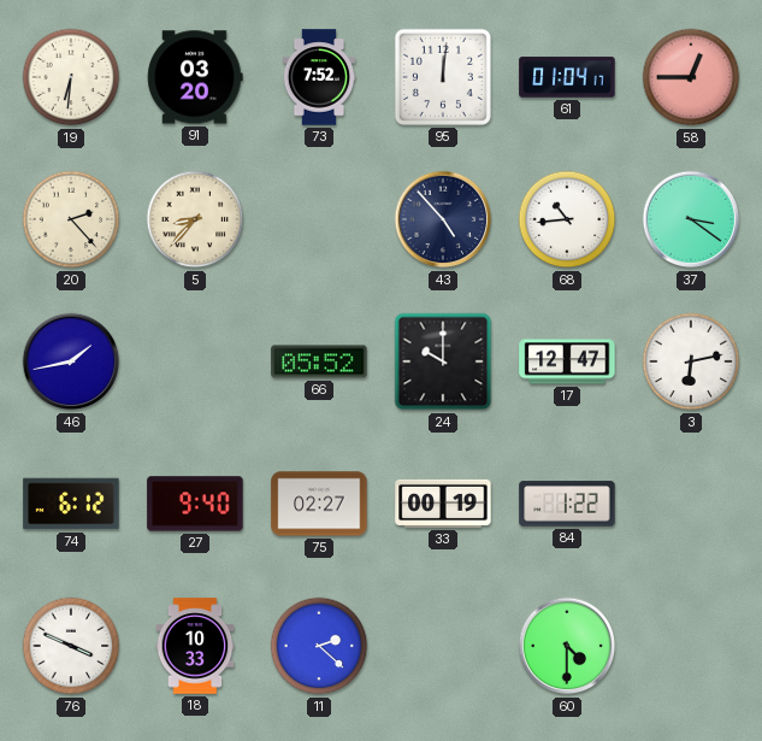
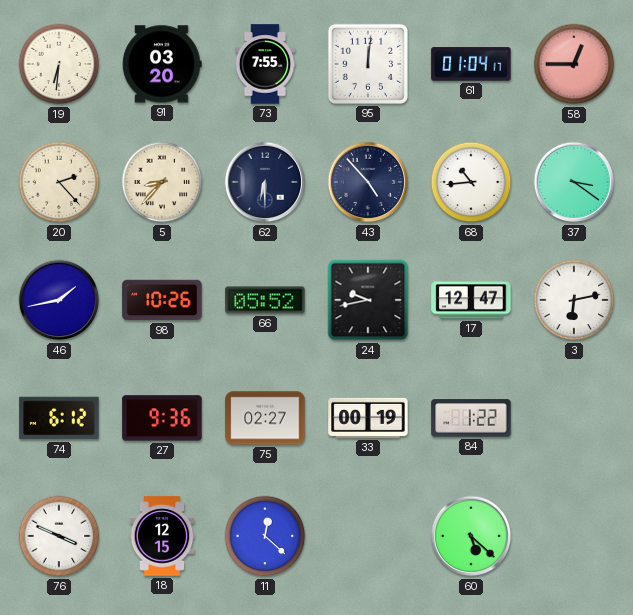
73: 7:52 -> 7:55
62: none -> 6:30
98: none -> 10:26
24: 10:00 -> 9:43
27: 9:40 -> 9:36
18: 10:33 -> 12:15
11: 2:22 -> 12:22
60: 4:30 -> 5:22
